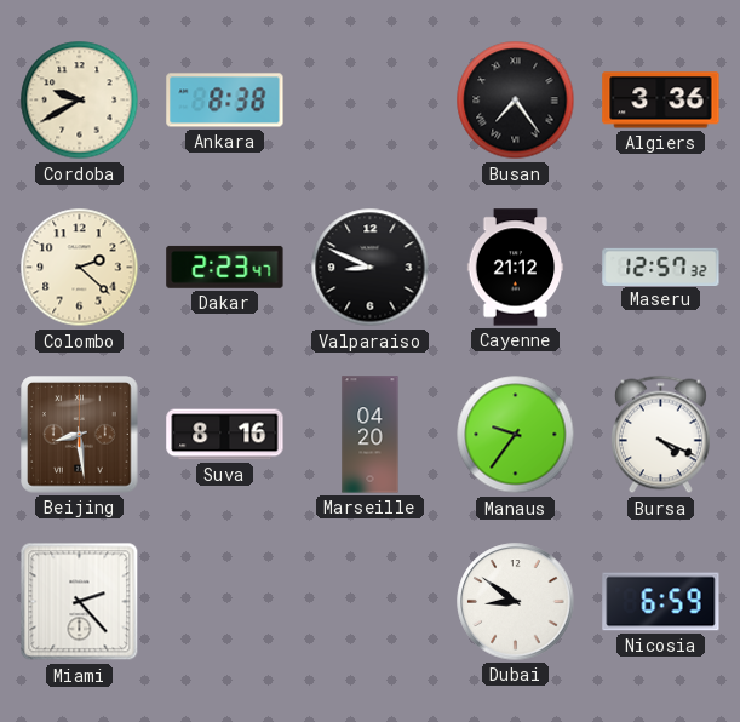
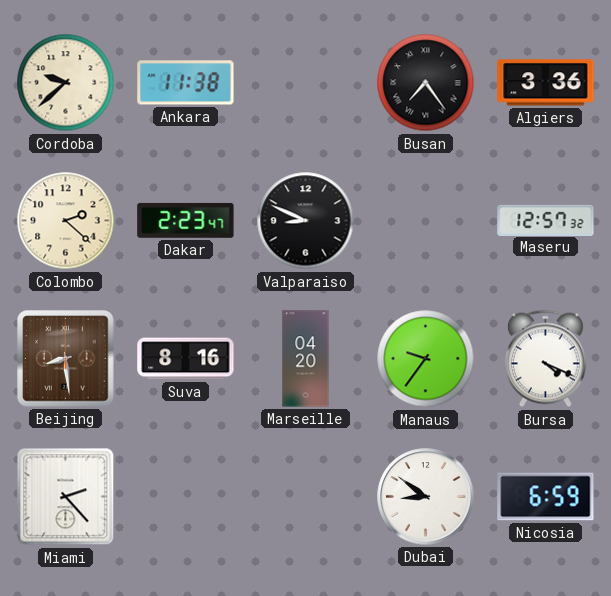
Cordoba: 9:40 -> 9:38
Ankara: 8:38 -> 11:38
Cayenne: 21:12 -> none
